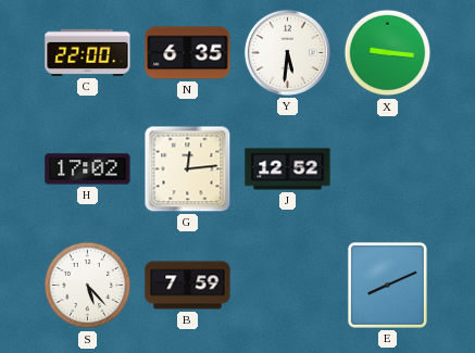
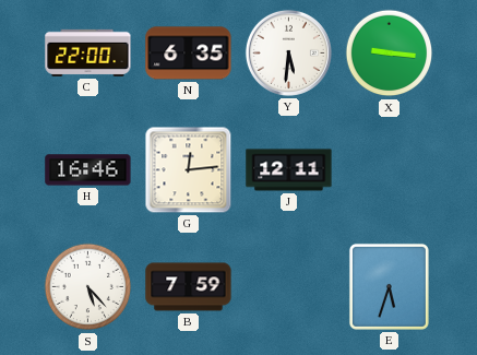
H: 17:02 -> 16:46
J: 12:52 -> 12:11
E: 8:11 -> 5:33
